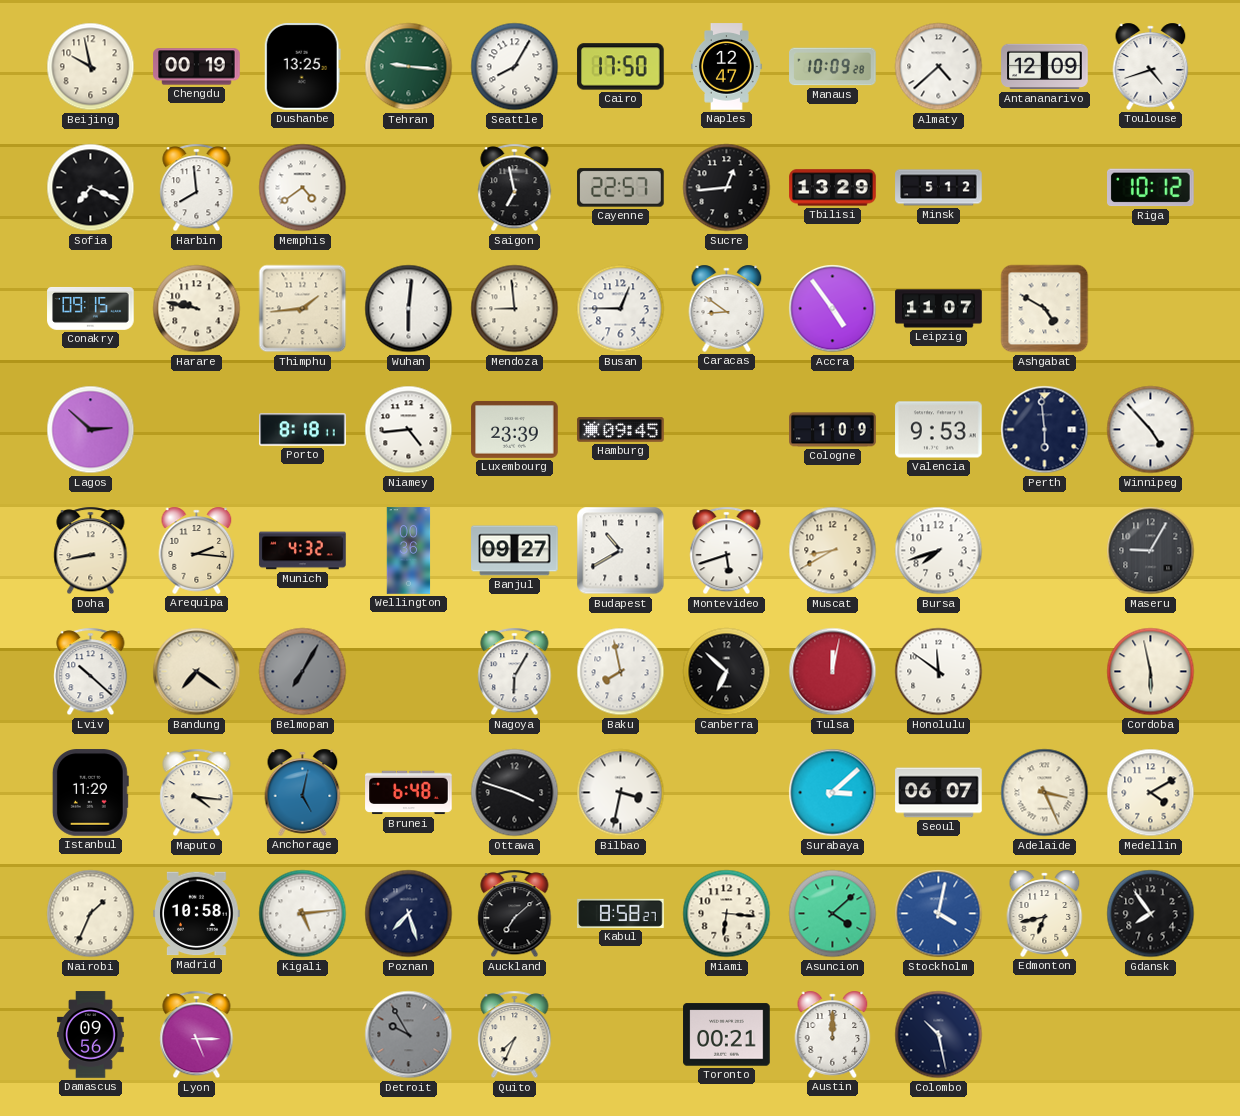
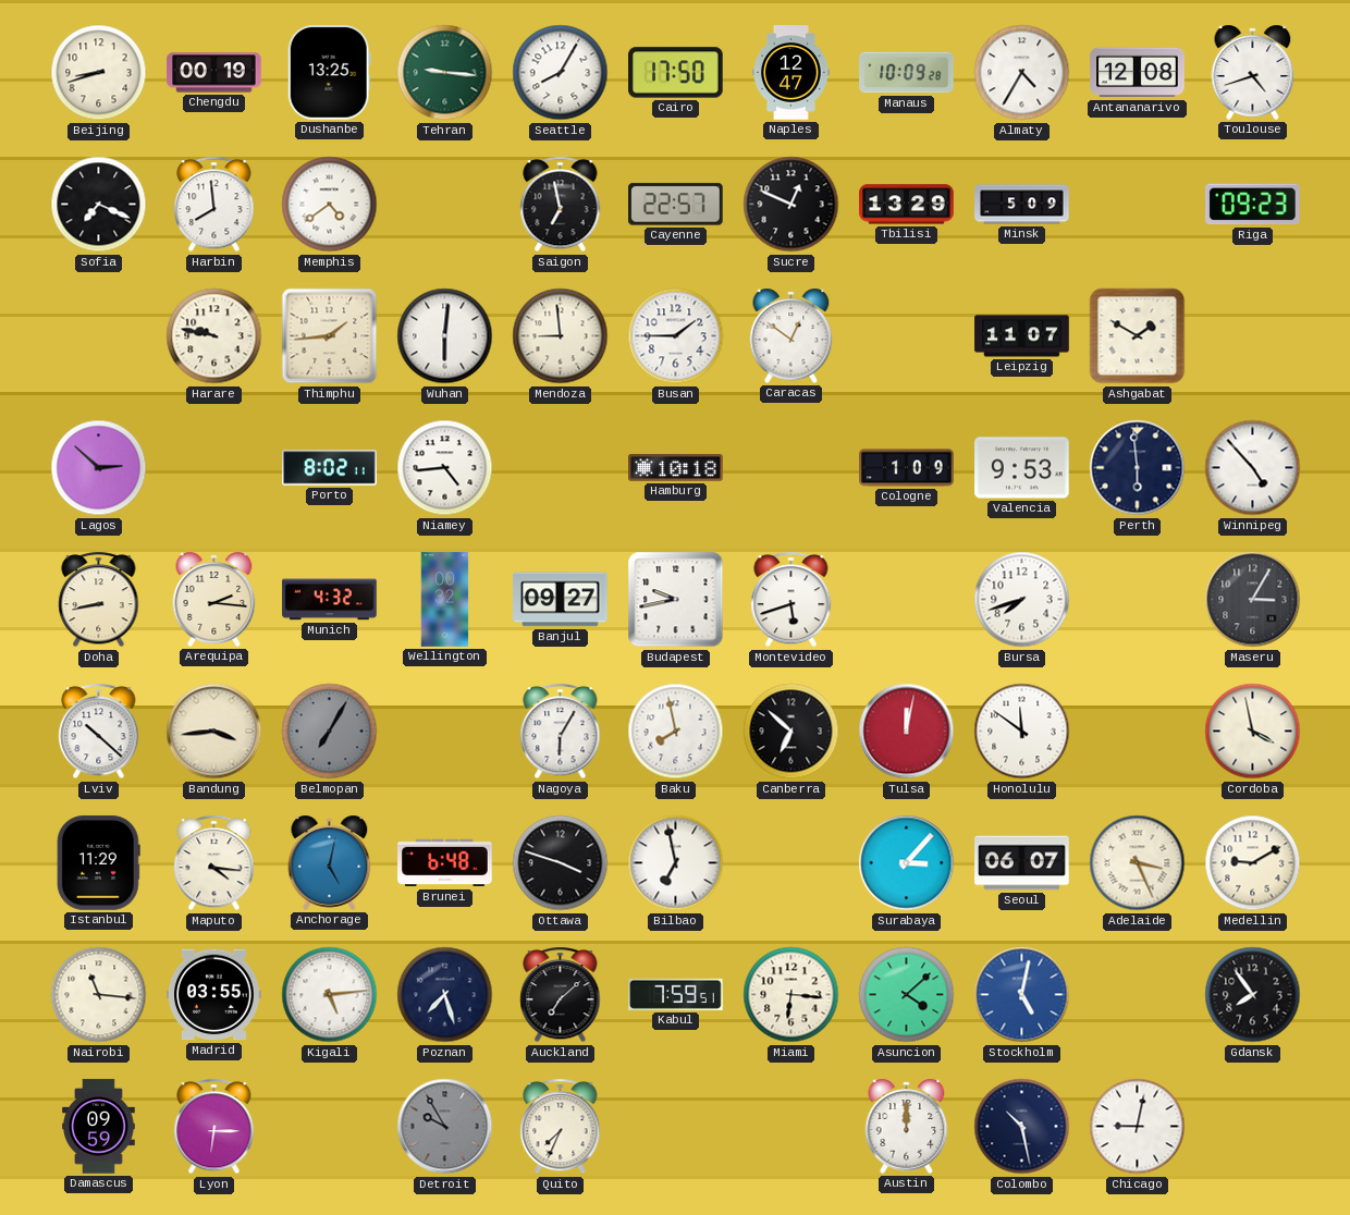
Beijing: 9:58 -> 8:42
Almaty: 4:38 -> 4:35
Antananarivo: 12:09 -> 12:08
Sucre: 12:44 -> 12:49
Minsk: 5:12 -> 5:09
Riga: 10:12 -> 09:23
Conakry: 09:15 -> none
Busan: 12:45 -> 1:45
Caracas: 8:51 -> 12:51
Accra: 4:54 -> none
Ashgabat: 4:50 -> 1:50
Porto: 8:18 -> 8:02
Luxembourg: 23:39 -> none
Hamburg: 09:45 -> 10:18
Wellington: 00:36 -> 00:32
Budapest: 10:40 -> 9:43
Muscat: 8:40 -> none
Maseru: 9:05 -> 3:05
Bandung: 7:21 -> 3:44
Cordoba: 5:58 -> 3:58
Bilbao: 3:32 -> 6:58
Surabaya: 3:08 -> 3:07
Medellin: 4:10 -> 9:10
Nairobi: 1:34 -> 11:16
Madrid: 10:58 -> 03:55
Kabul: 8:58 -> 7:59
Stockholm: 4:02 -> 5:02
Edmonton: 6:43 -> none
Damascus: 09:56 -> 09:59
Lyon: 5:15 -> 6:15
Toronto: 00:21 -> none
Chicago: none -> 9:02
